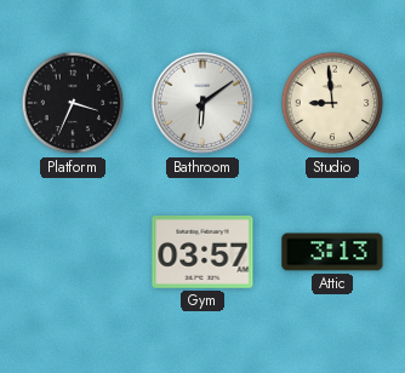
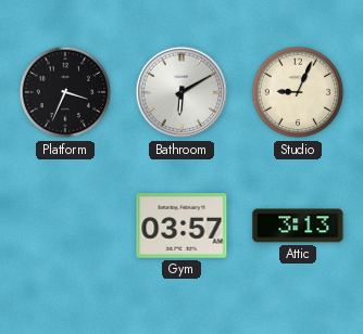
Bathroom: 6:09 -> 6:10
Studio: 8:59 -> 9:04
